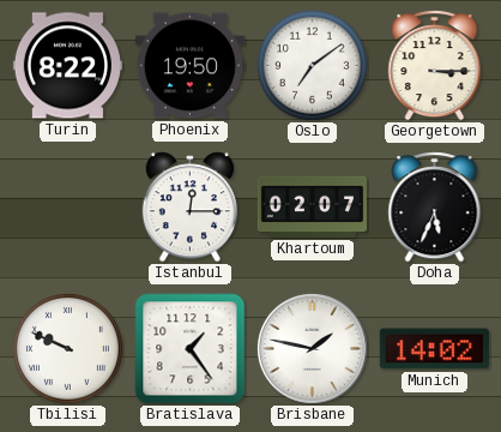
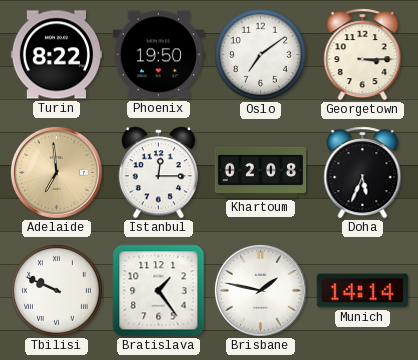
Adelaide: none -> 6:59
Khartoum: 02:07 -> 02:08
Munich: 14:02 -> 14:14
